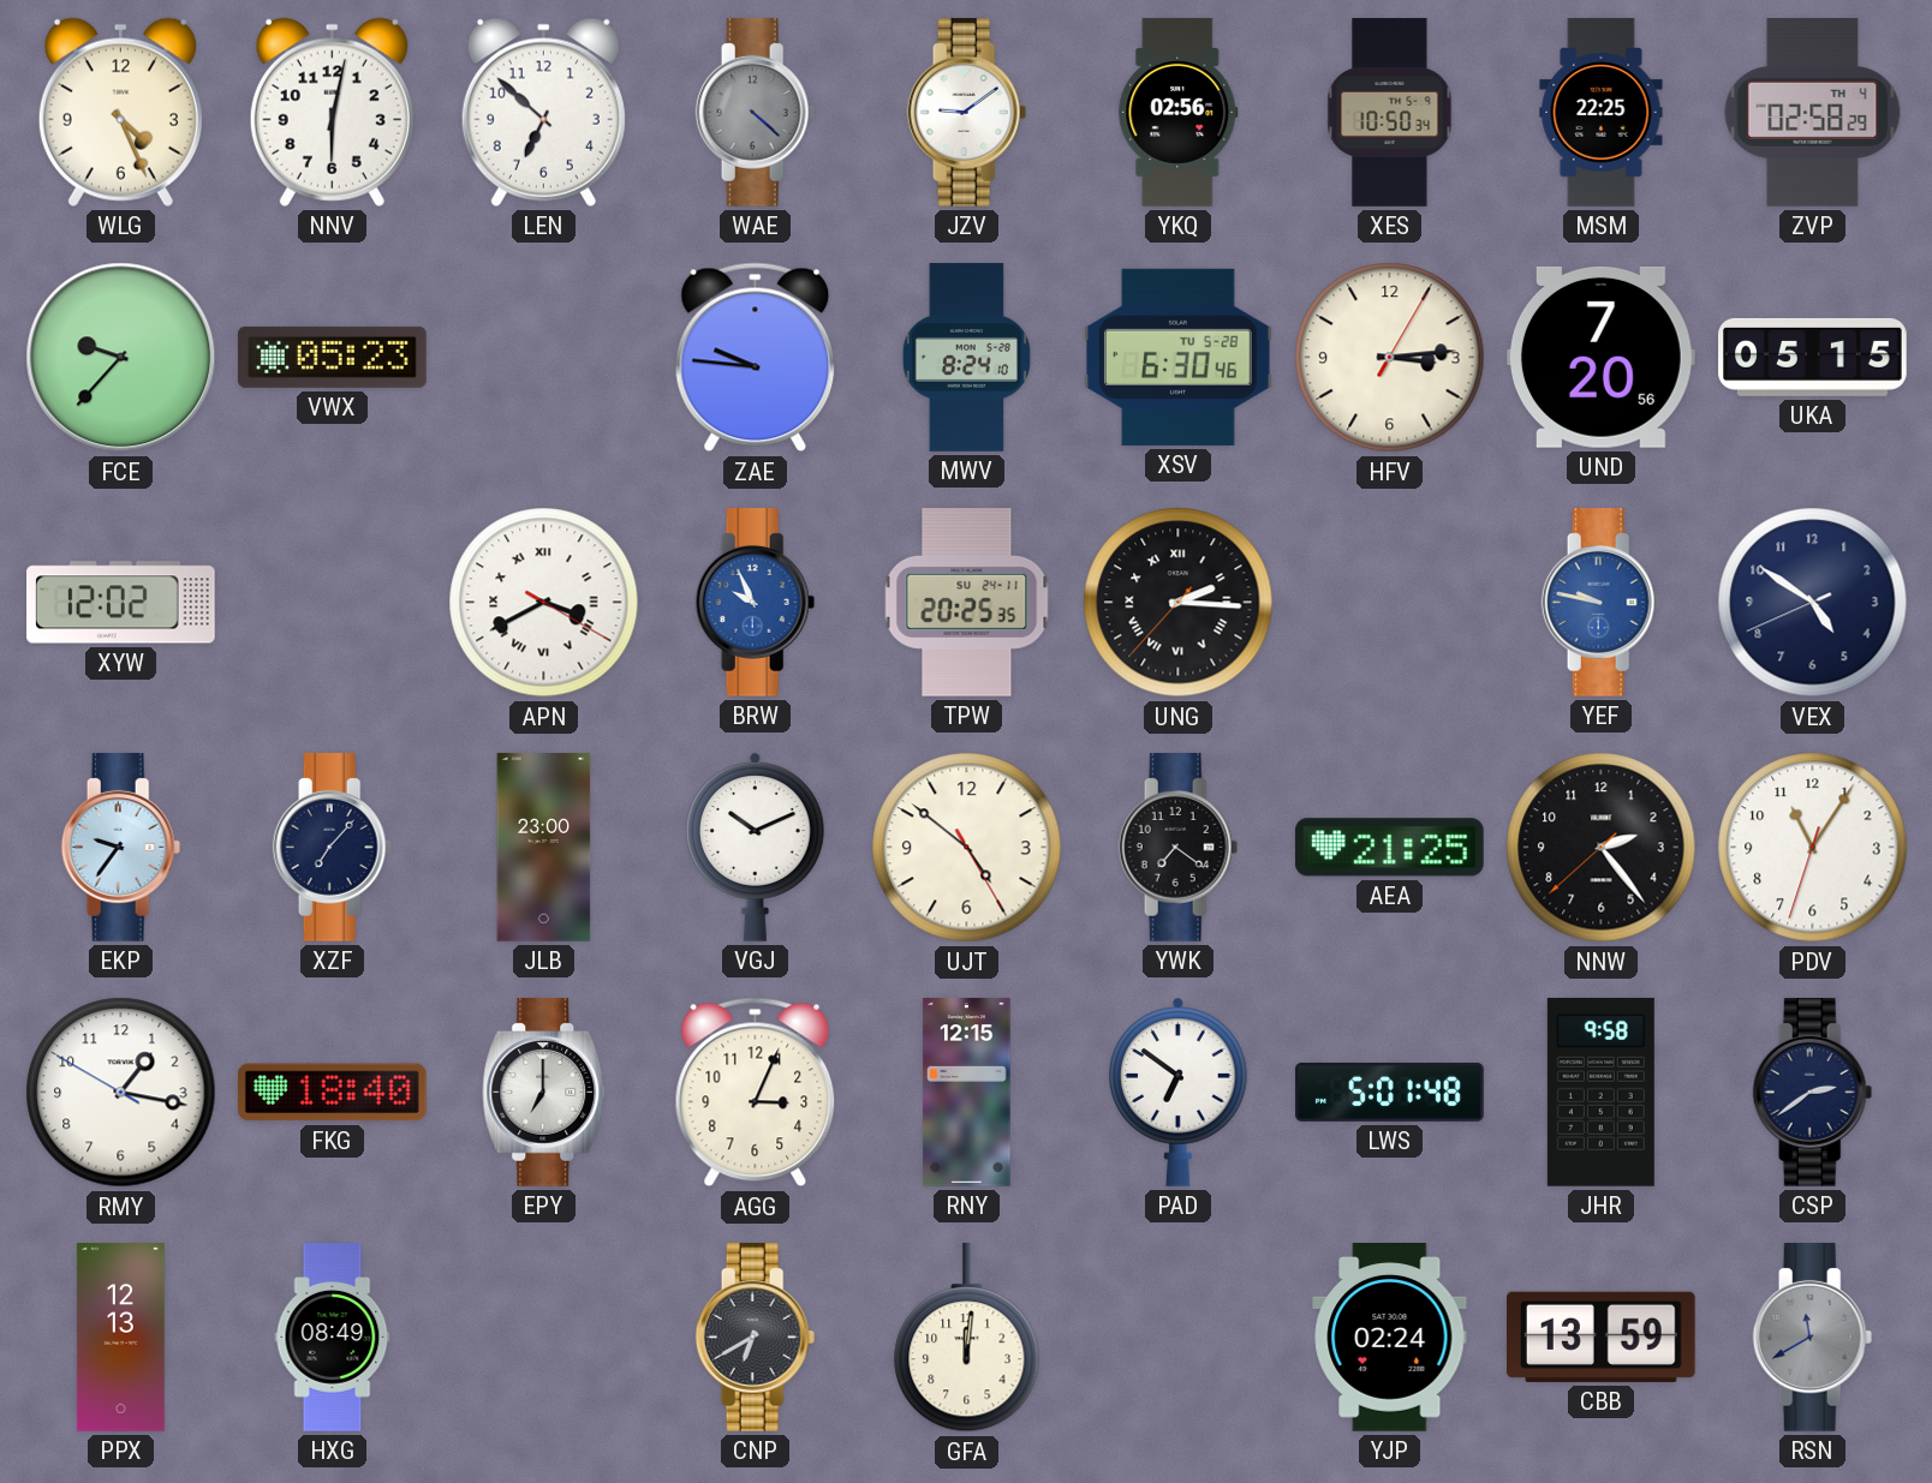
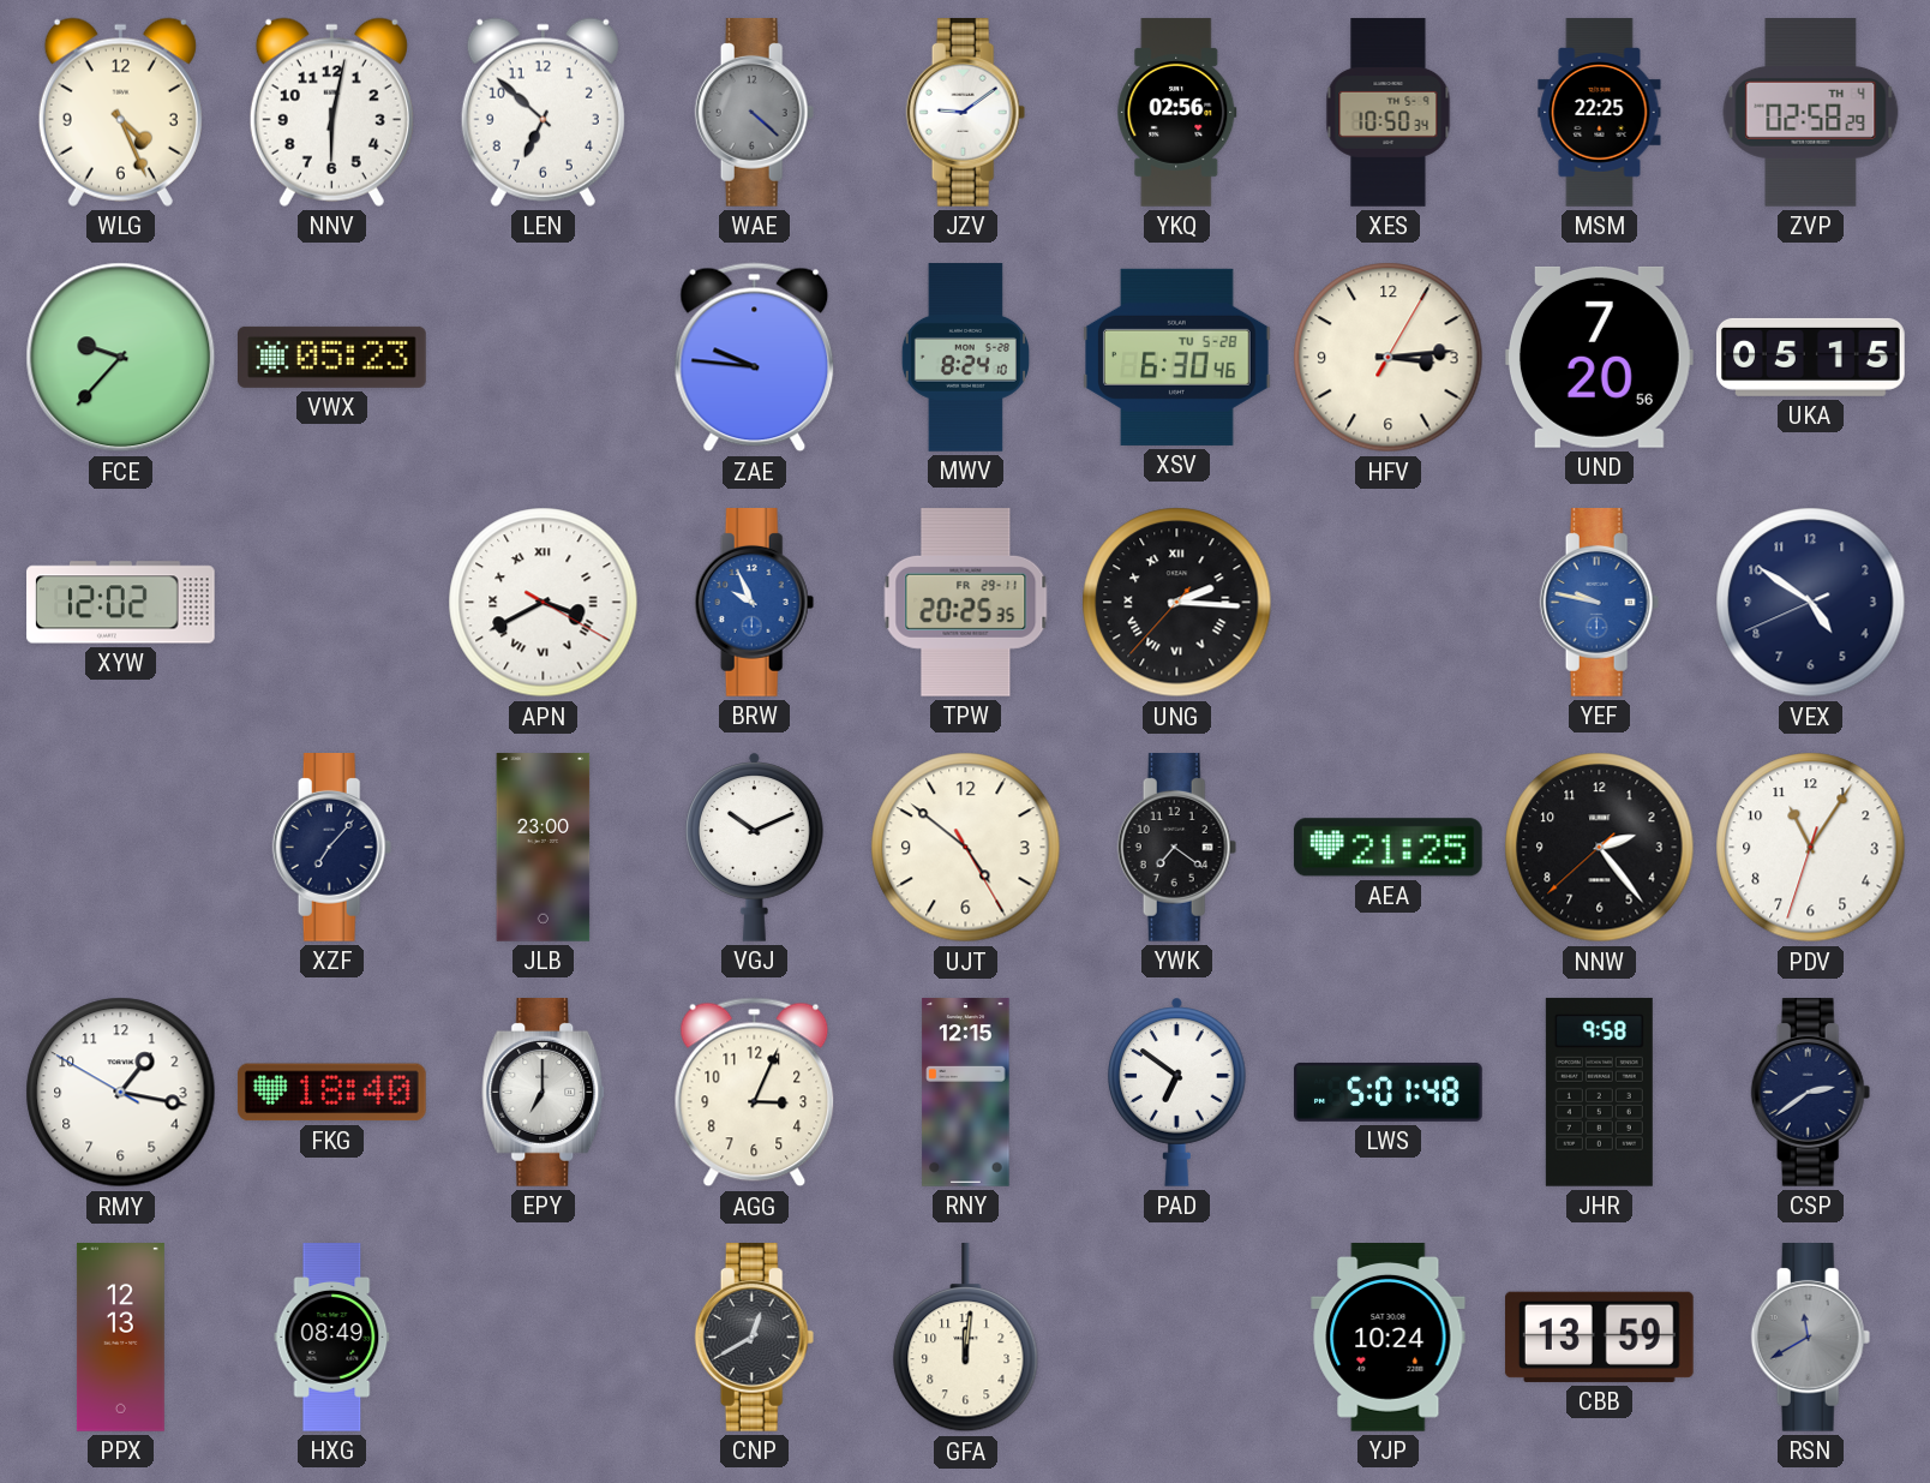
TPW date: SU 24-11 -> FR 29-11
EKP: 9:36 -> none
CNP: 6:40 -> 12:40
YJP: 02:24 -> 10:24
